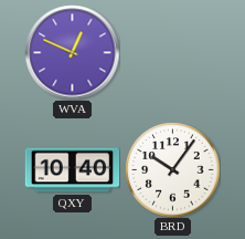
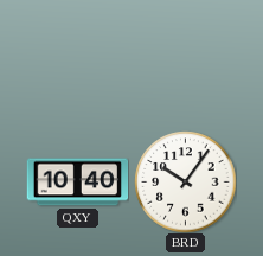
WVA: 12:49 -> none
